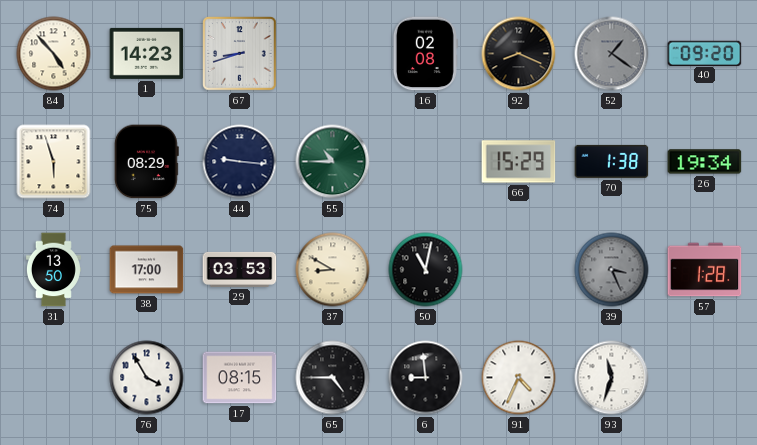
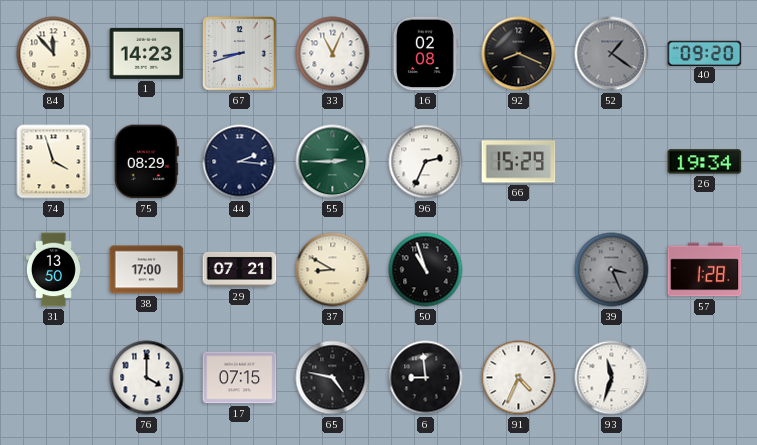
84: 4:53 -> 11:53
33: none -> 11:04
74: 5:57 -> 3:57
44: 9:16 -> 2:16
55: 10:45 -> 2:45
96: none -> 2:34
70: 1:38 -> none
29: 03:53 -> 07:21
50: 11:02 -> 10:57
76: 3:55 -> 4:00
17: 08:15 -> 07:15
65: 4:45 -> 4:47
